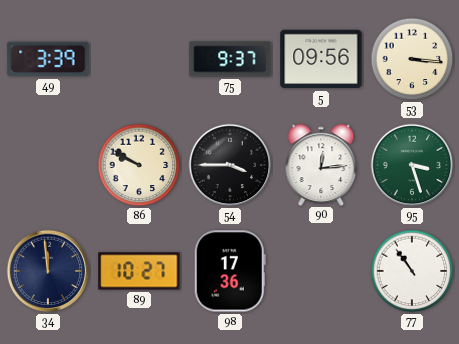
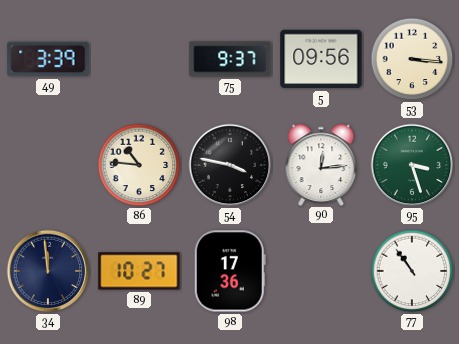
86: 9:50 -> 10:46
54: 3:45 -> 3:47
